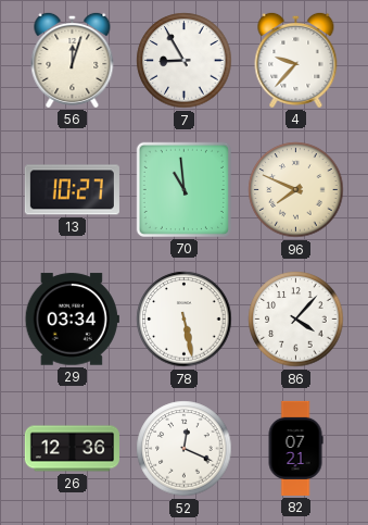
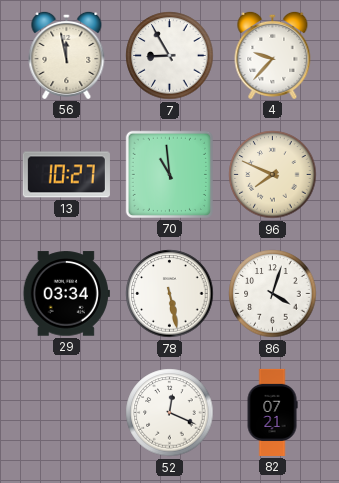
56: 12:03 -> 11:58
86: 4:07 -> 4:03
26: 12:36 -> none
